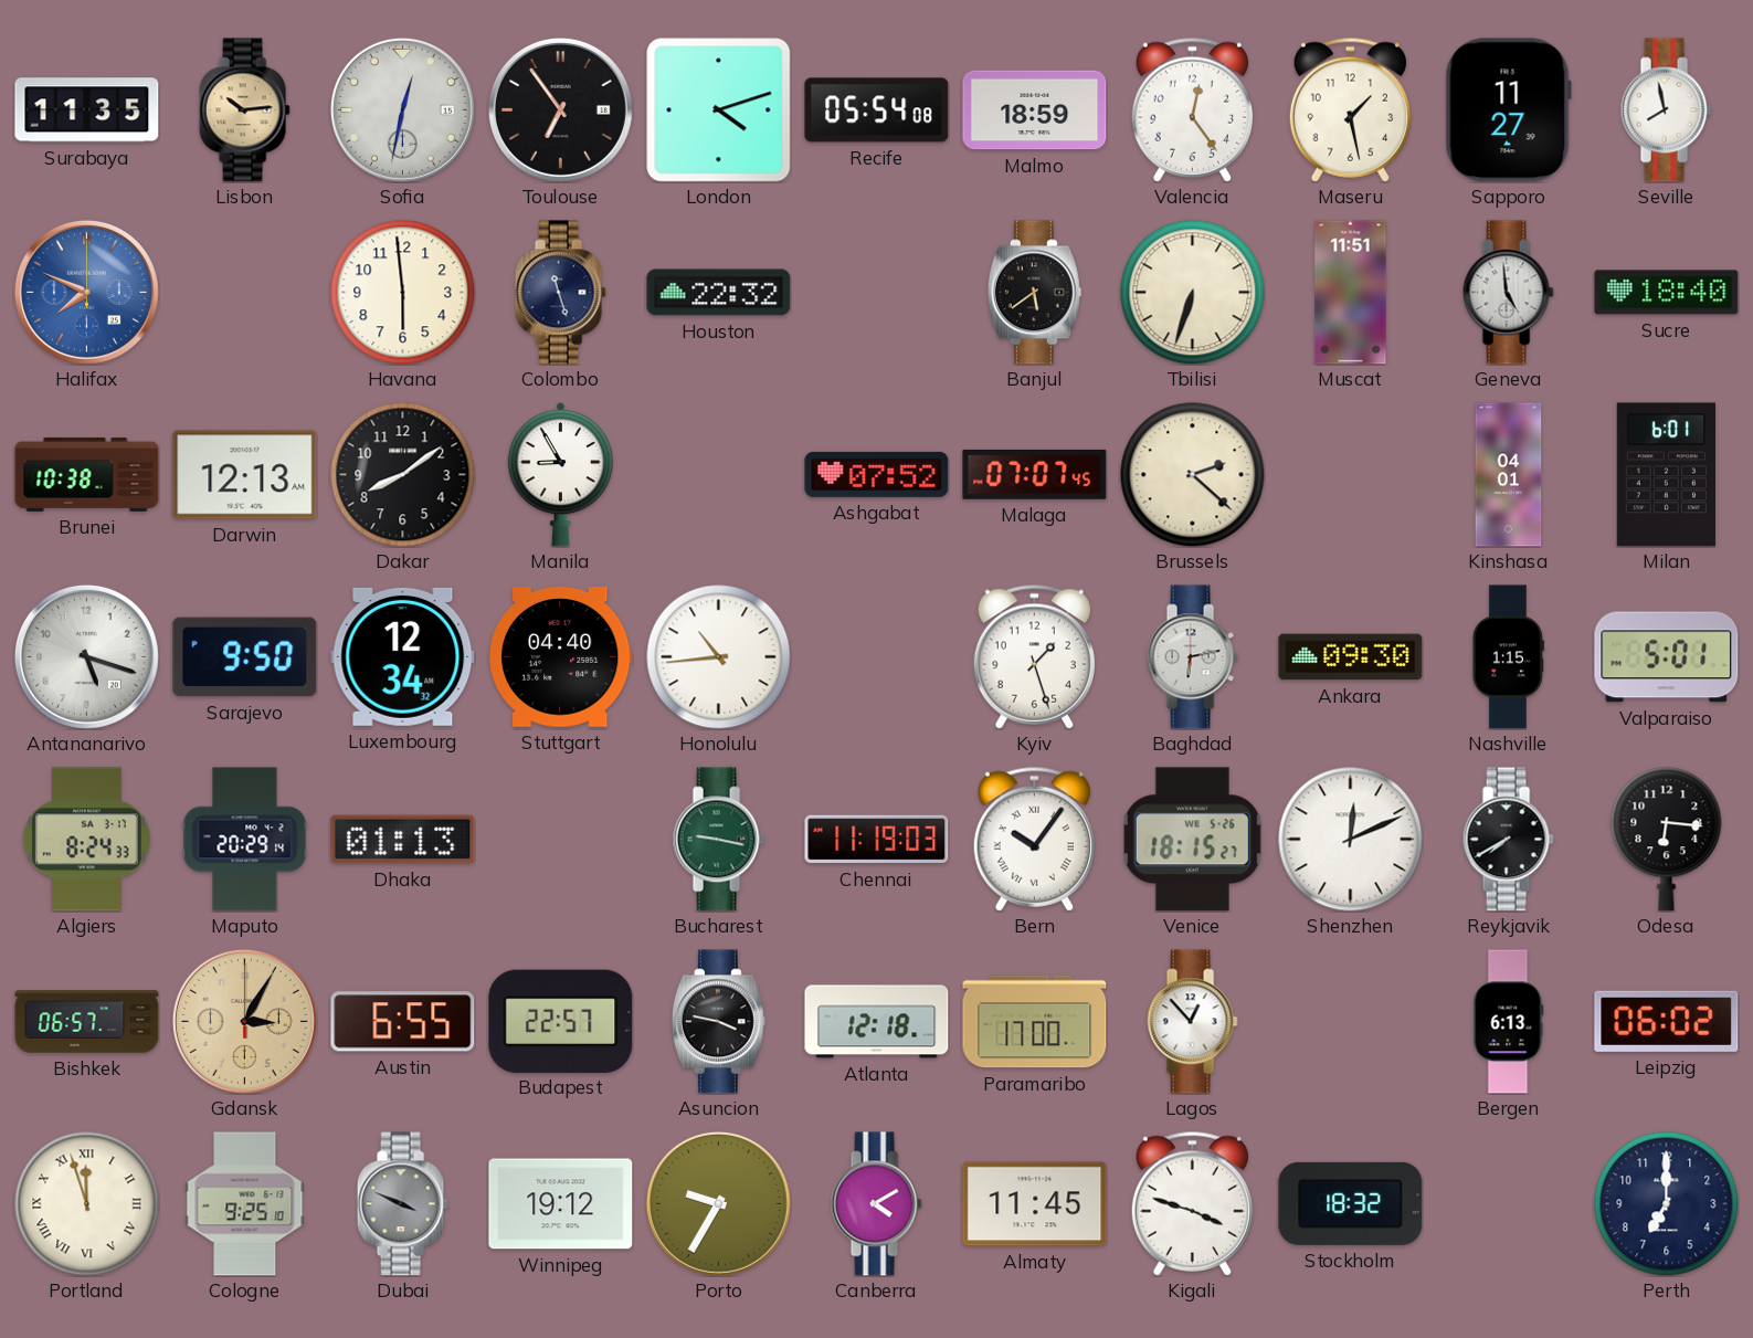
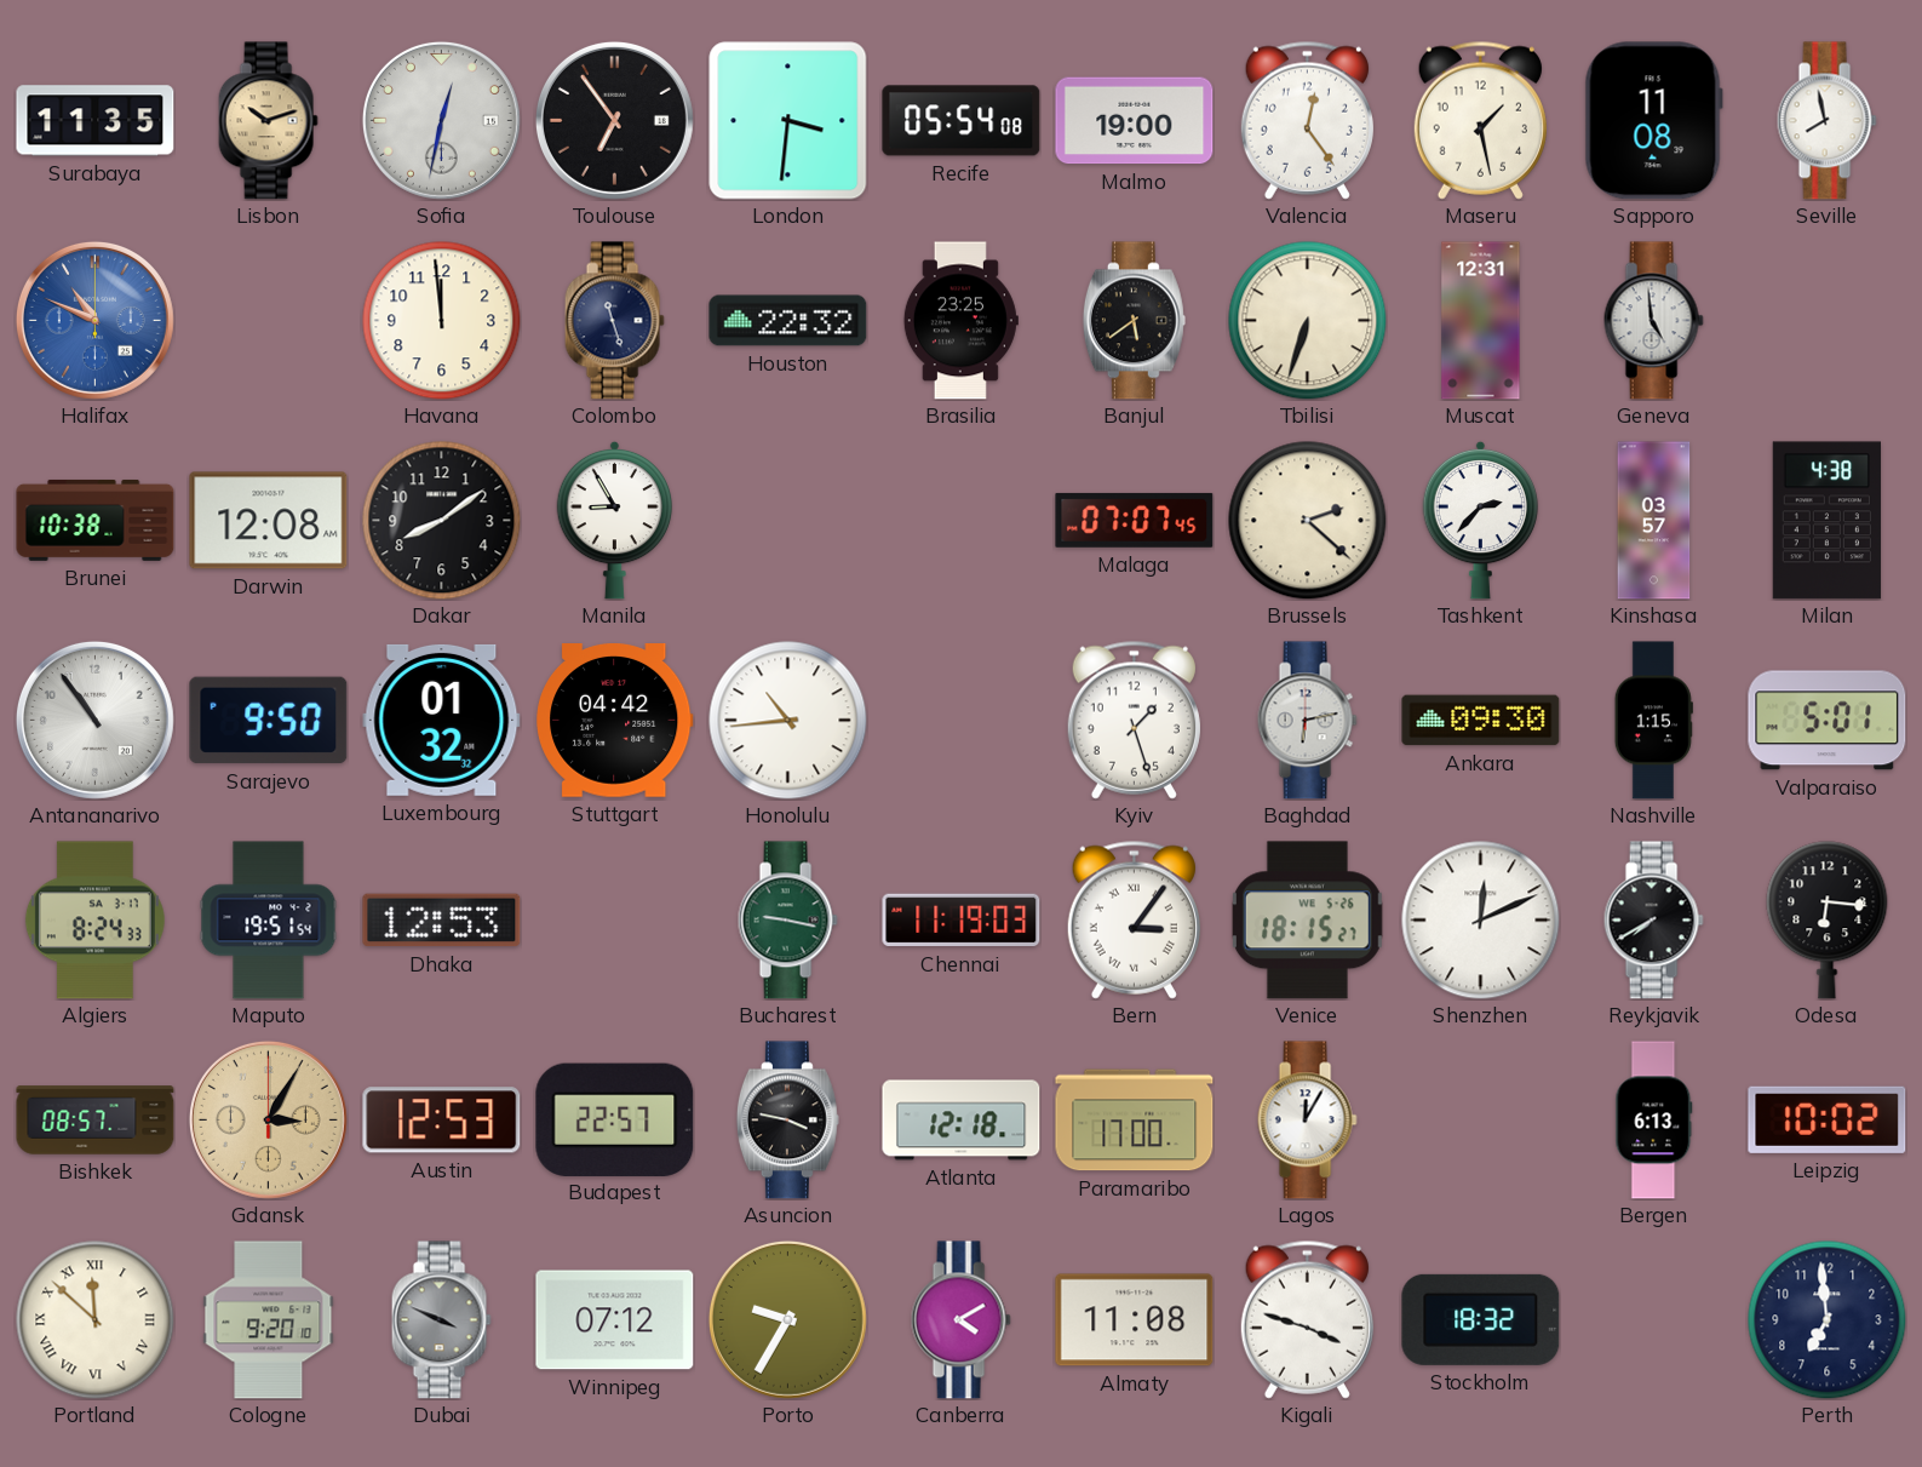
Lisbon: 10:14 -> 10:12
London: 4:12 -> 3:31
Malmo: 18:59 -> 19:00
Sapporo: 11:27 -> 11:08
Halifax: 7:49 -> 10:49
Havana: 5:59 -> 11:59
Brasilia: none -> 23:25
Muscat: 11:51 -> 12:31
Sucre: 18:40 -> none
Darwin: 12:13 -> 12:08
Ashgabat: 07:52 -> none
Tashkent: none -> 2:37
Kinshasa: 04:01 -> 03:57
Milan: 6:01 -> 4:38
Antananarivo: 5:18 -> 10:54
Luxembourg: 12:34 -> 01:32
Stuttgart: 04:40 -> 04:42
Maputo: 20:29 -> 19:51
Dhaka: 01:13 -> 12:53
Bern: 10:06 -> 3:06
Bishkek: 06:57 -> 08:57
Austin: 6:55 -> 12:53
Lagos: 12:53 -> 12:05
Leipzig: 06:02 -> 10:02
Portland: 11:57 -> 11:52
Cologne: 9:25 -> 9:20
Winnipeg: 19:12 -> 07:12
Almaty: 11:45 -> 11:08
Perth: 7:00 -> 6:59
